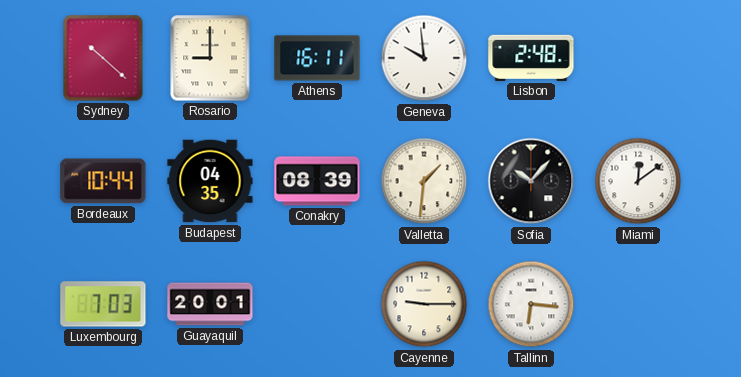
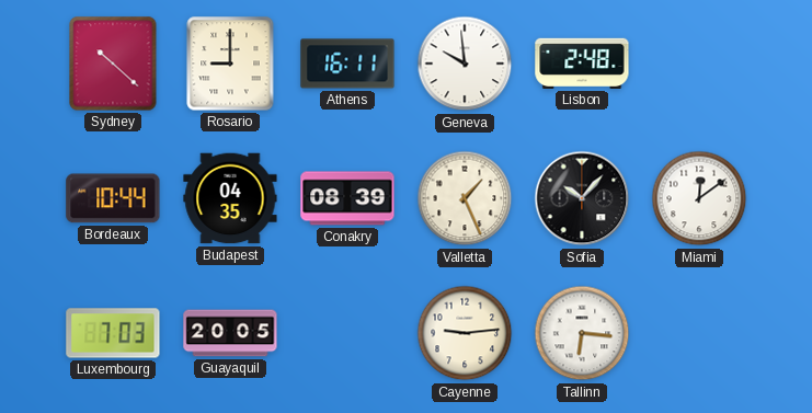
Valletta: 1:31 -> 1:26
Guayaquil: 20:01 -> 20:05
Cayenne: 9:15 -> 9:14
